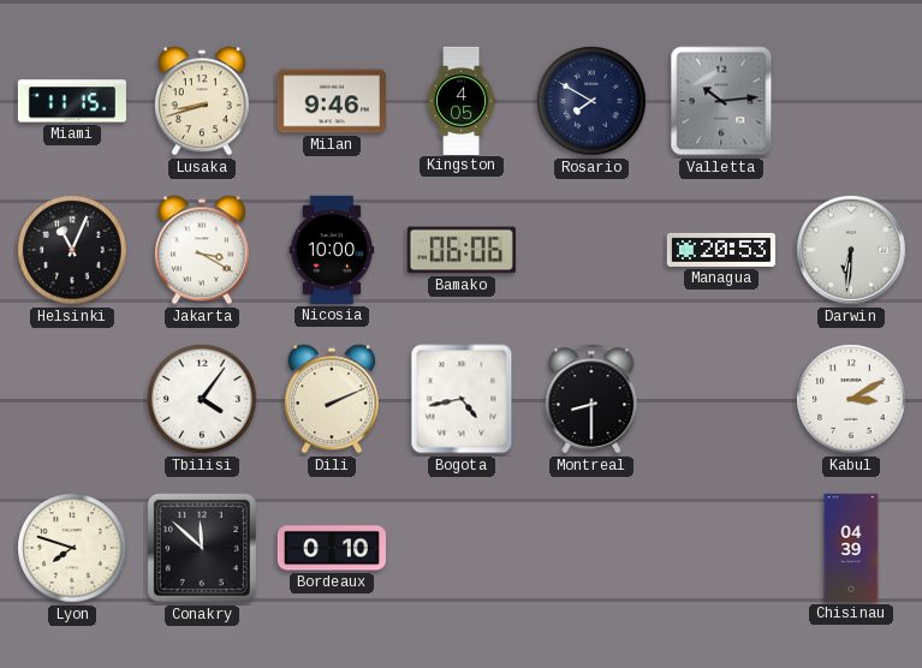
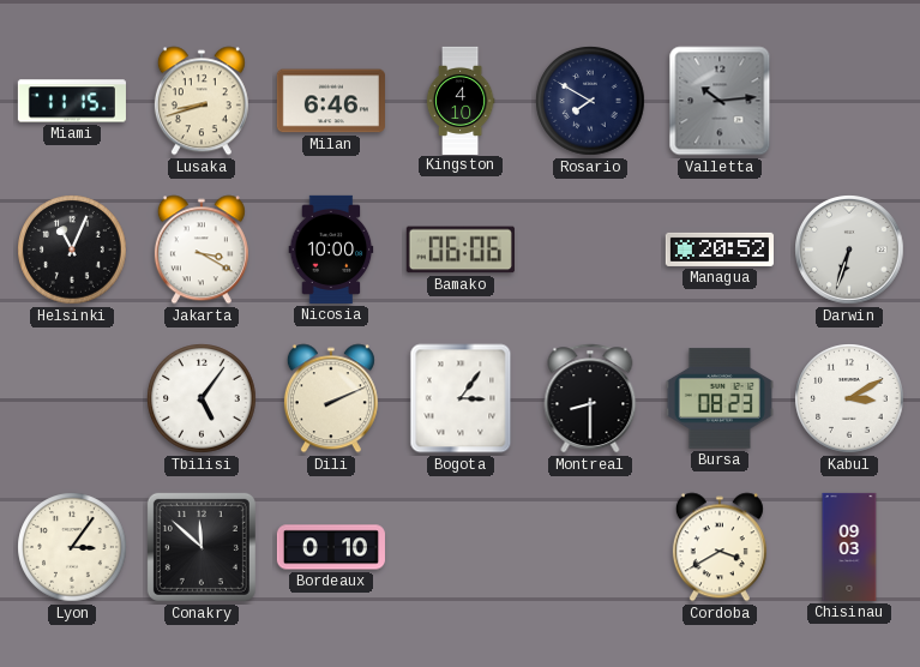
Milan: 9:46 -> 6:46
Kingston: 4:05 -> 4:10
Managua: 20:53 -> 20:52
Darwin: 6:31 -> 6:33
Tbilisi: 4:06 -> 5:06
Bogota: 4:43 -> 3:06
Bursa: none -> 08:23
Lyon: 7:48 -> 3:06
Cordoba: none -> 3:40
Chisinau: 04:39 -> 09:03
